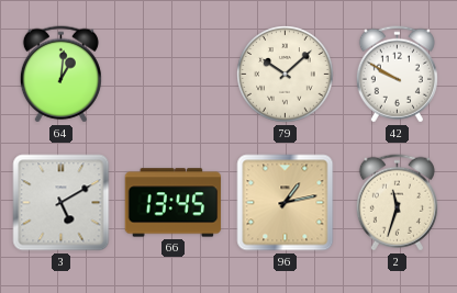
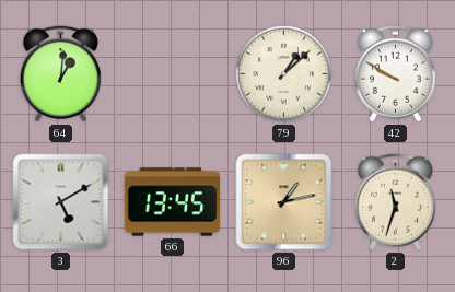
79: 10:08 -> 1:08
